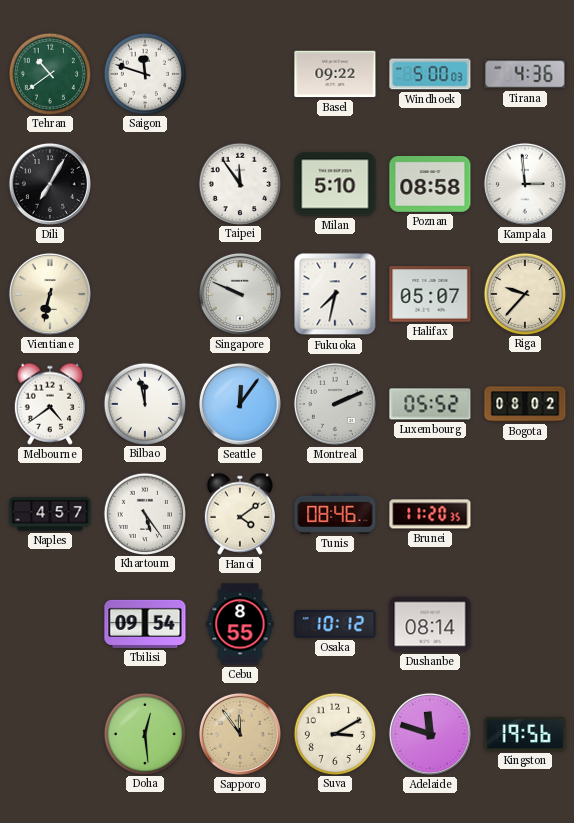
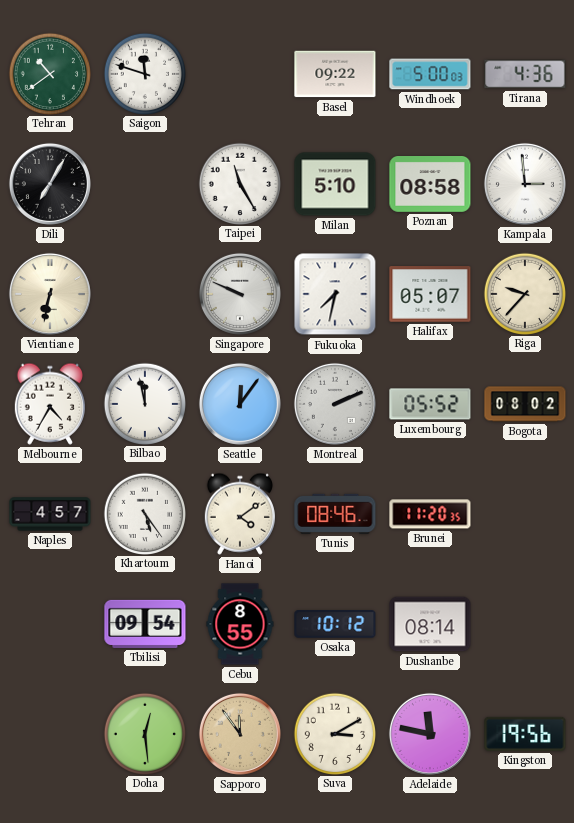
Taipei: 11:54 -> 11:25
Melbourne: 4:39 -> 4:35
Adelaide: 11:48 -> 11:47
